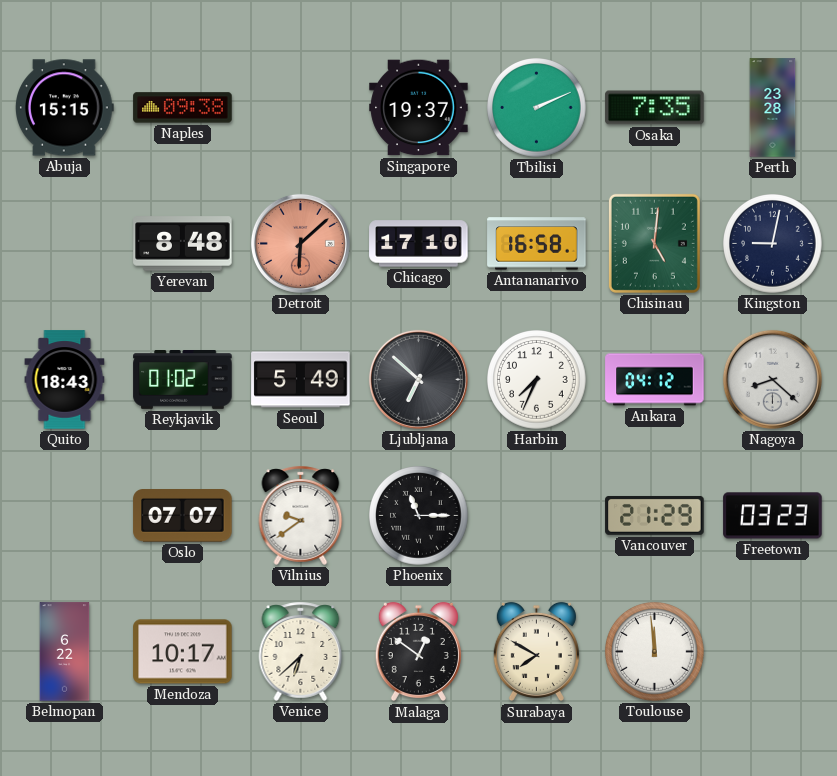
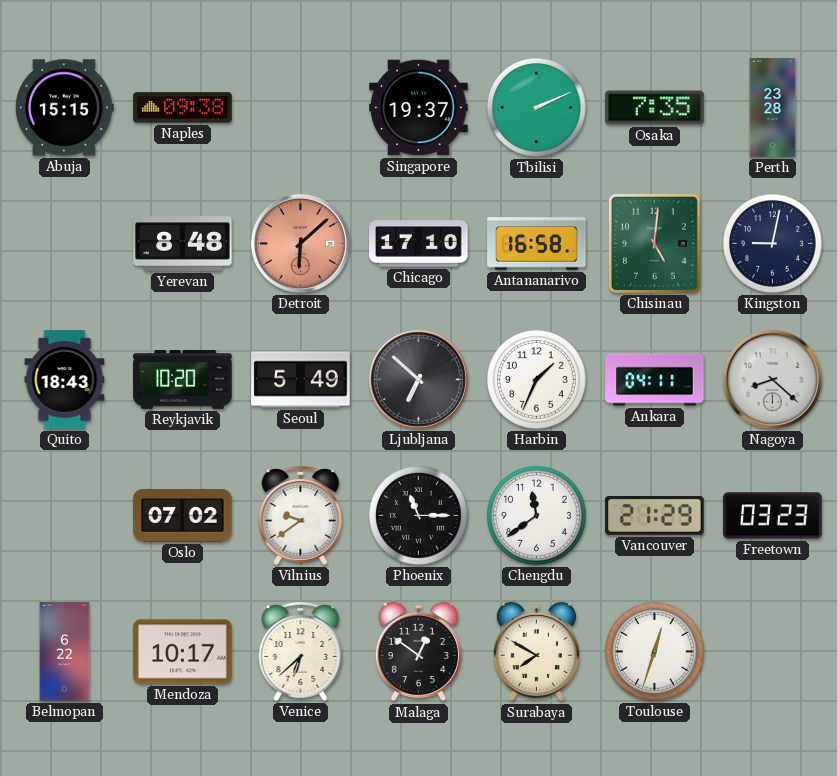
Reykjavik: 01:02 -> 10:20
Harbin: 7:34 -> 1:34
Ankara: 04:12 -> 04:11
Oslo: 07:07 -> 07:02
Chengdu: none -> 11:39
Toulouse: 11:59 -> 12:33
